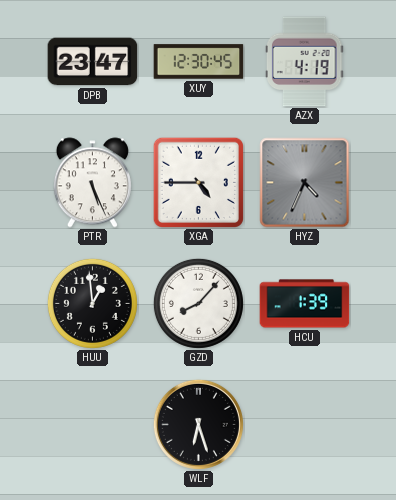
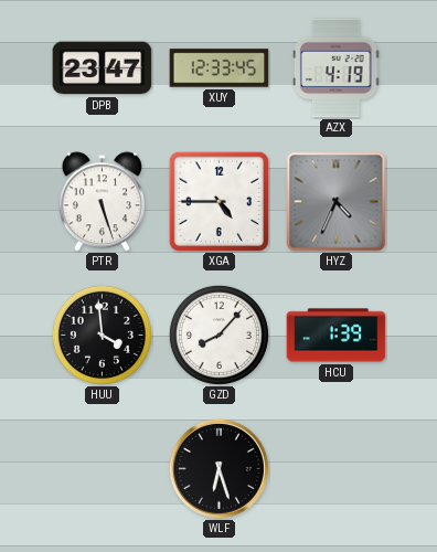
XUY: 12:30 -> 12:33
PTR: 5:26 -> 5:27
HUU: 12:59 -> 3:59
